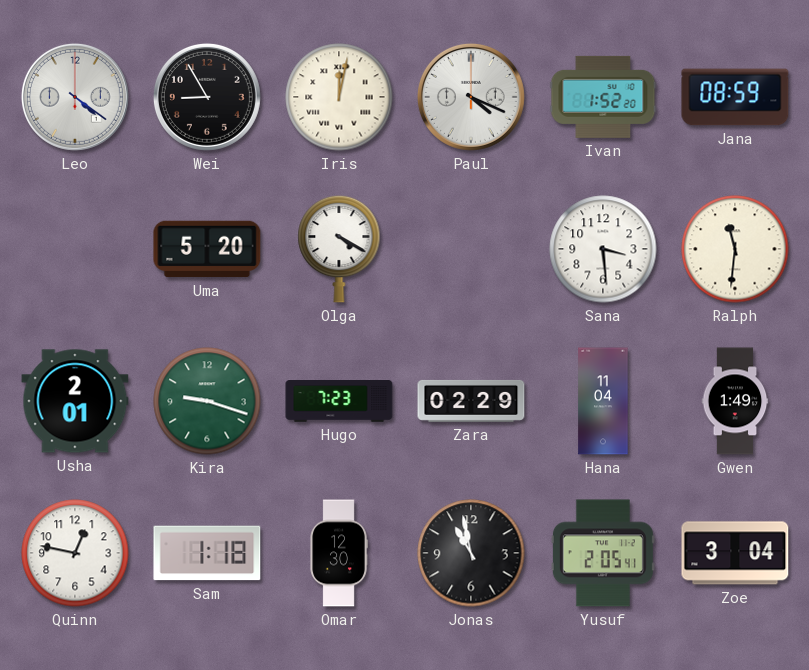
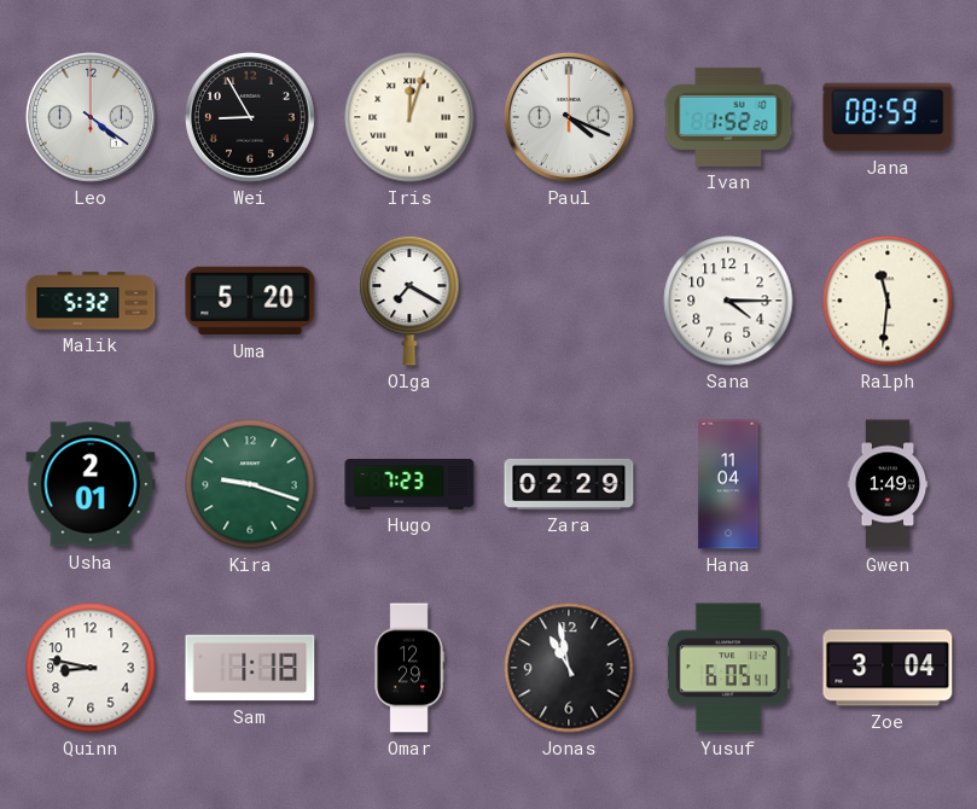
Iris: 12:02 -> 12:03
Malik: none -> 5:32
Olga: 4:20 -> 7:20
Sana: 3:29 -> 4:15
Quinn: 12:47 -> 8:47
Omar: 12:30 -> 12:29
Yusuf: 2:05 -> 6:05
